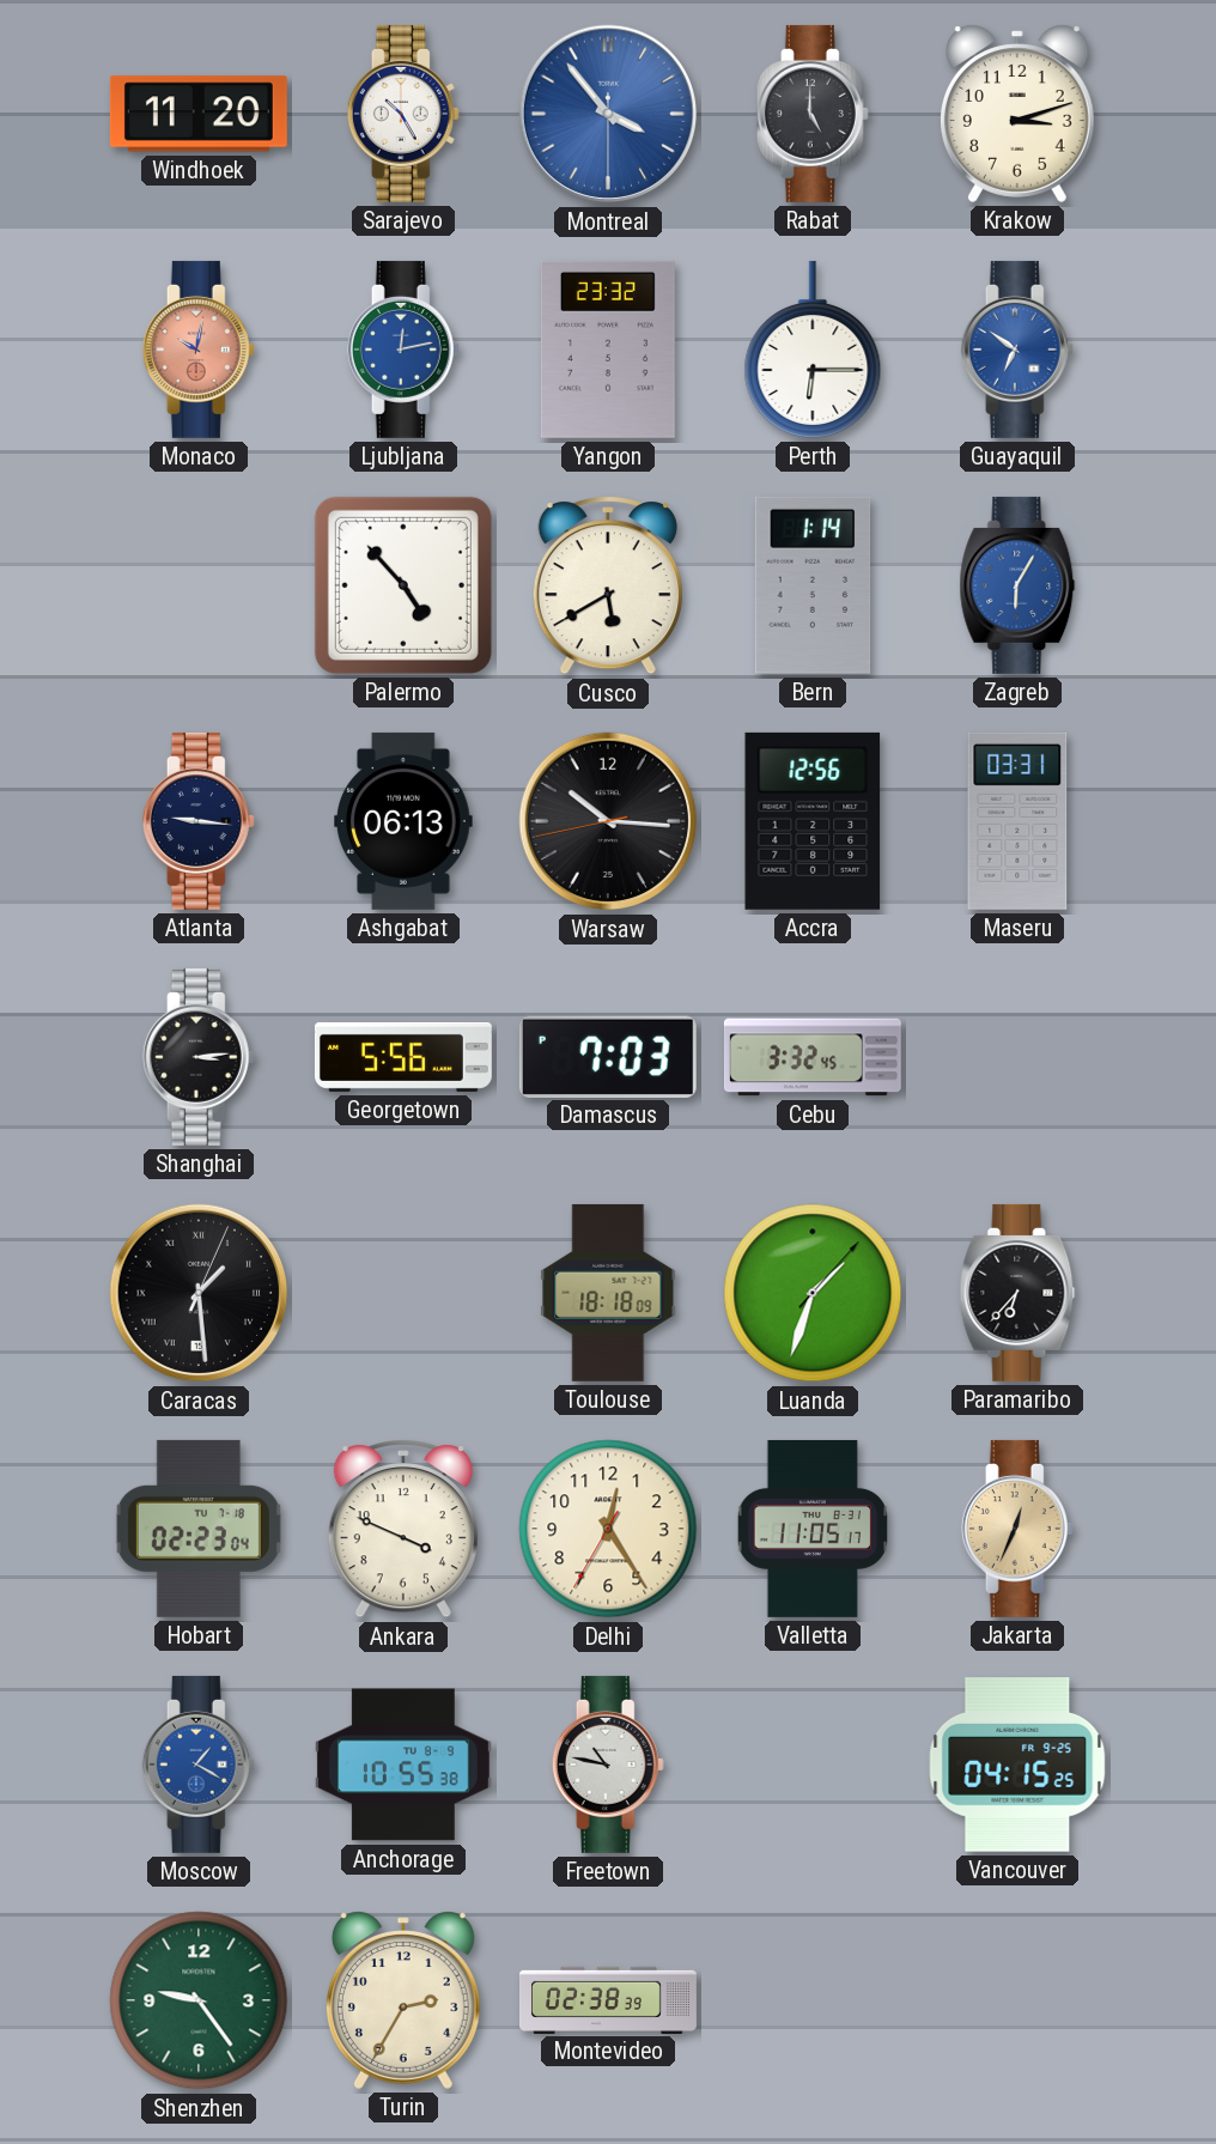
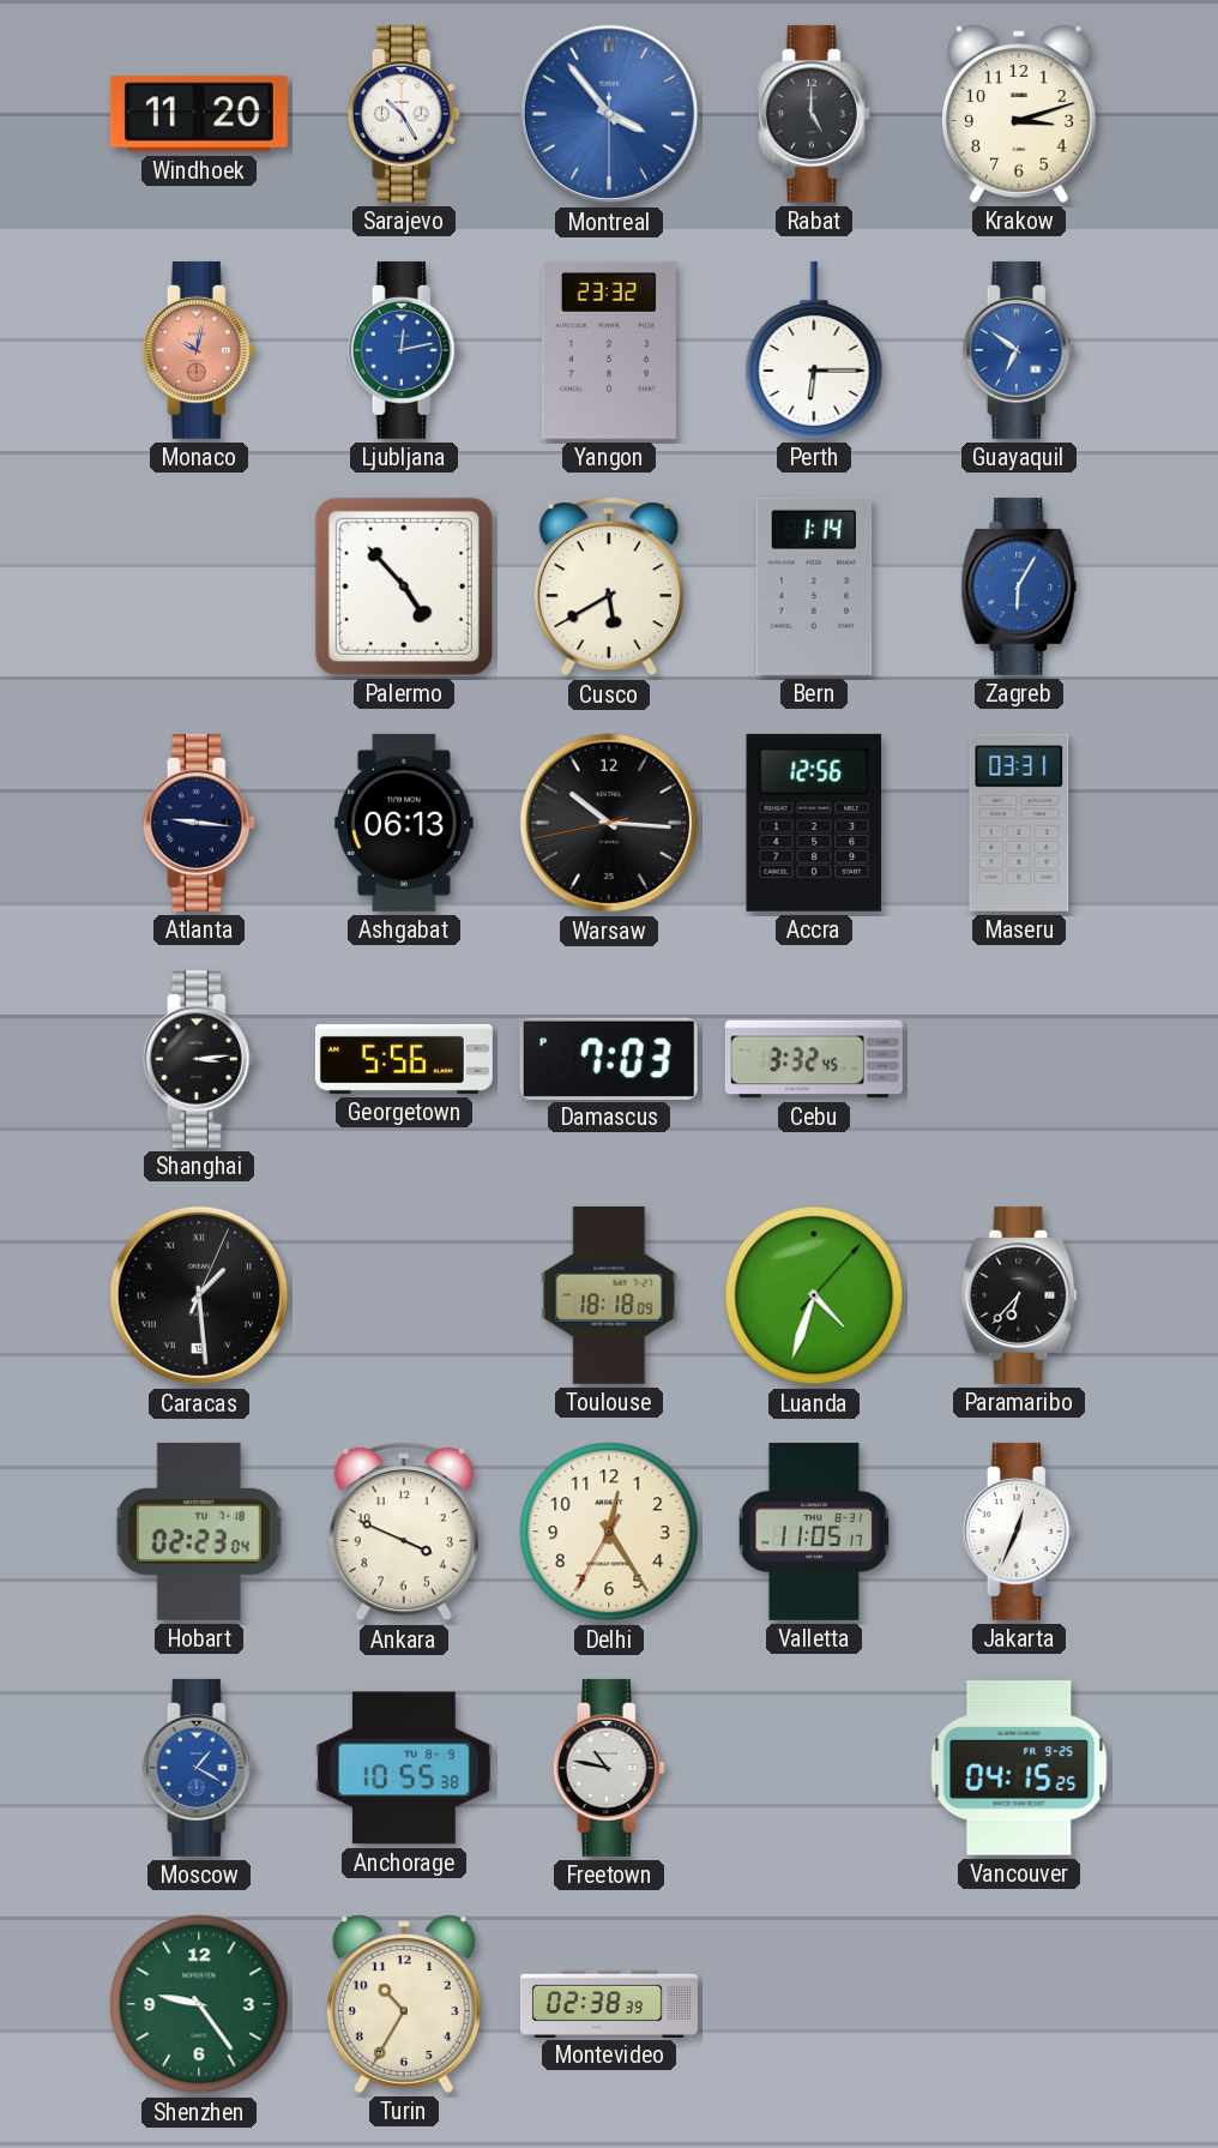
Luanda: 1:33 -> 4:33
Jakarta dial: champagne -> white
Turin: 2:35 -> 10:35
